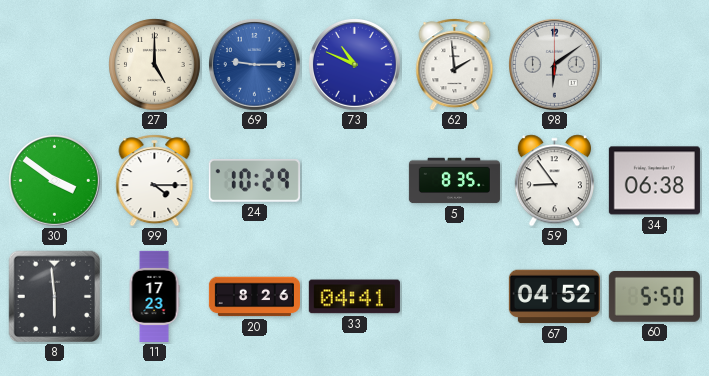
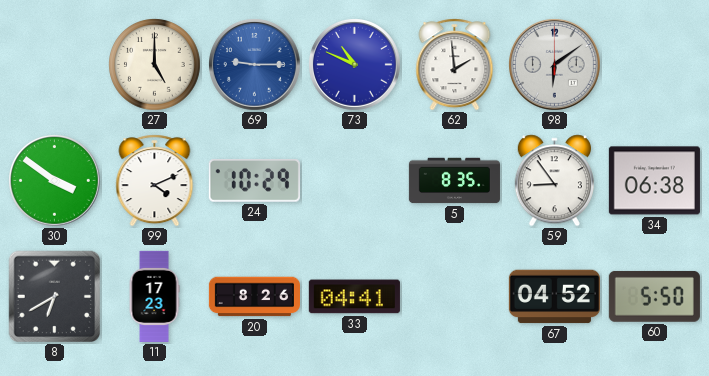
99: 4:15 -> 4:11
8: 5:59 -> 6:40
